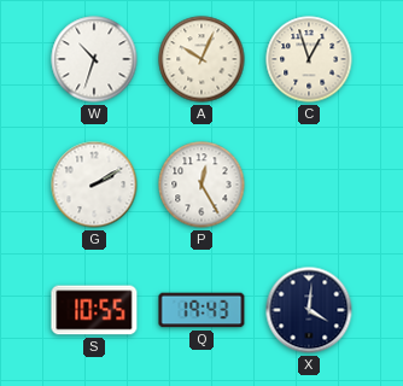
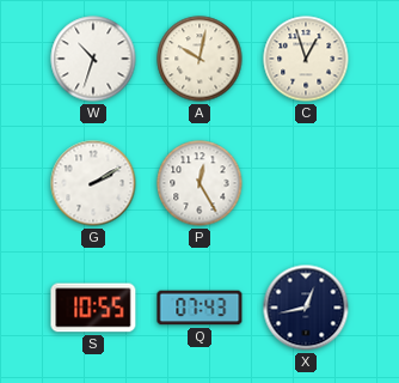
A: 10:04 -> 10:02
Q: 19:43 -> 07:43
X: 4:01 -> 12:43
